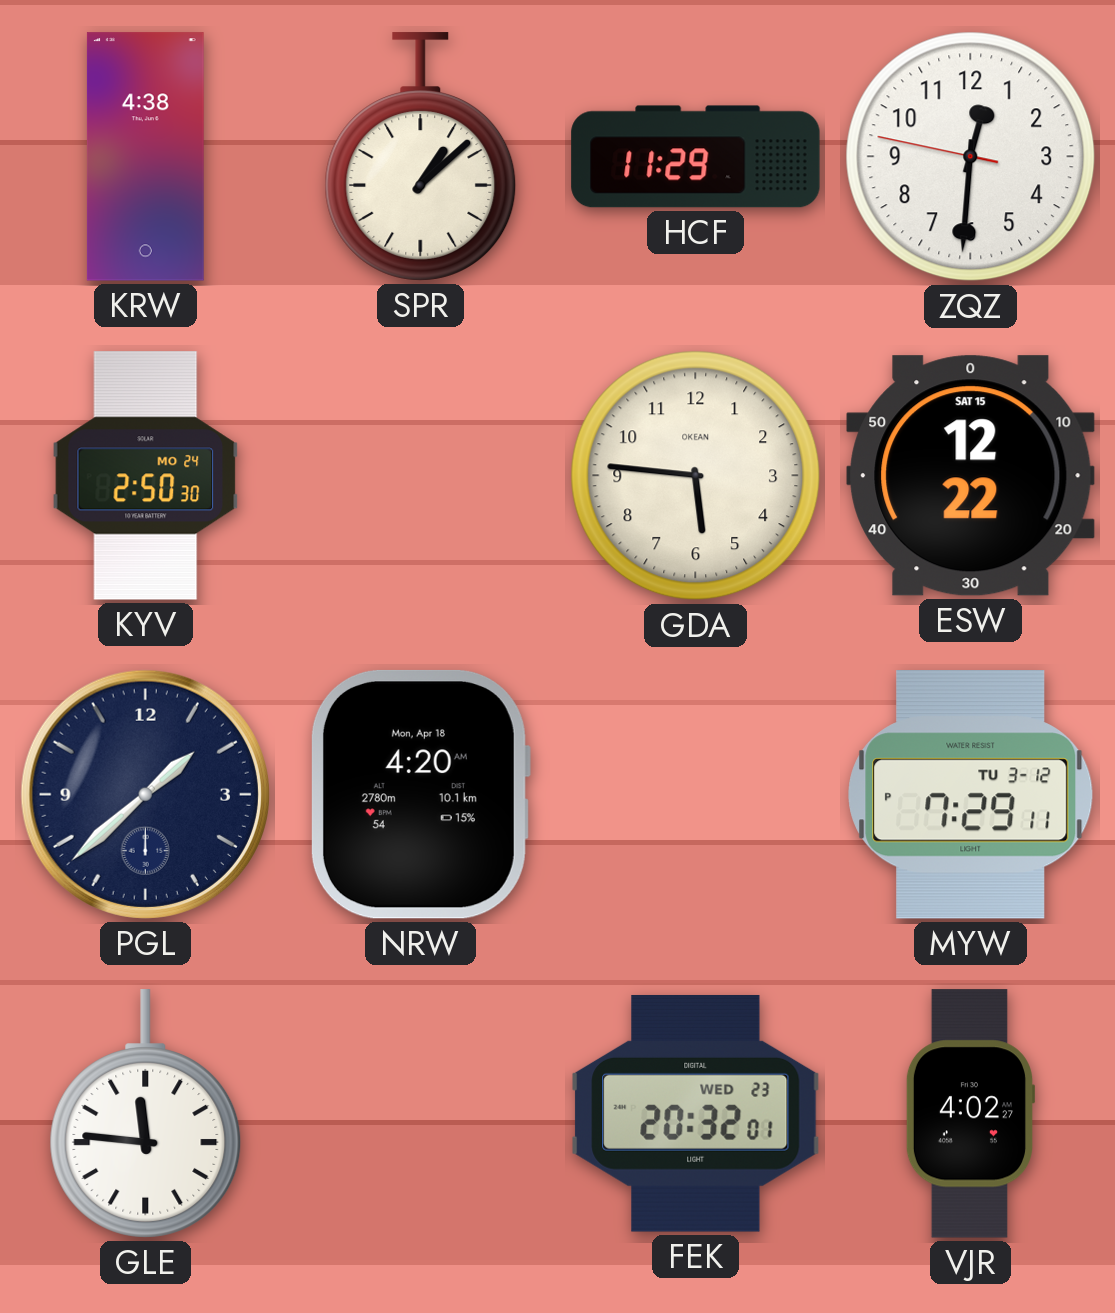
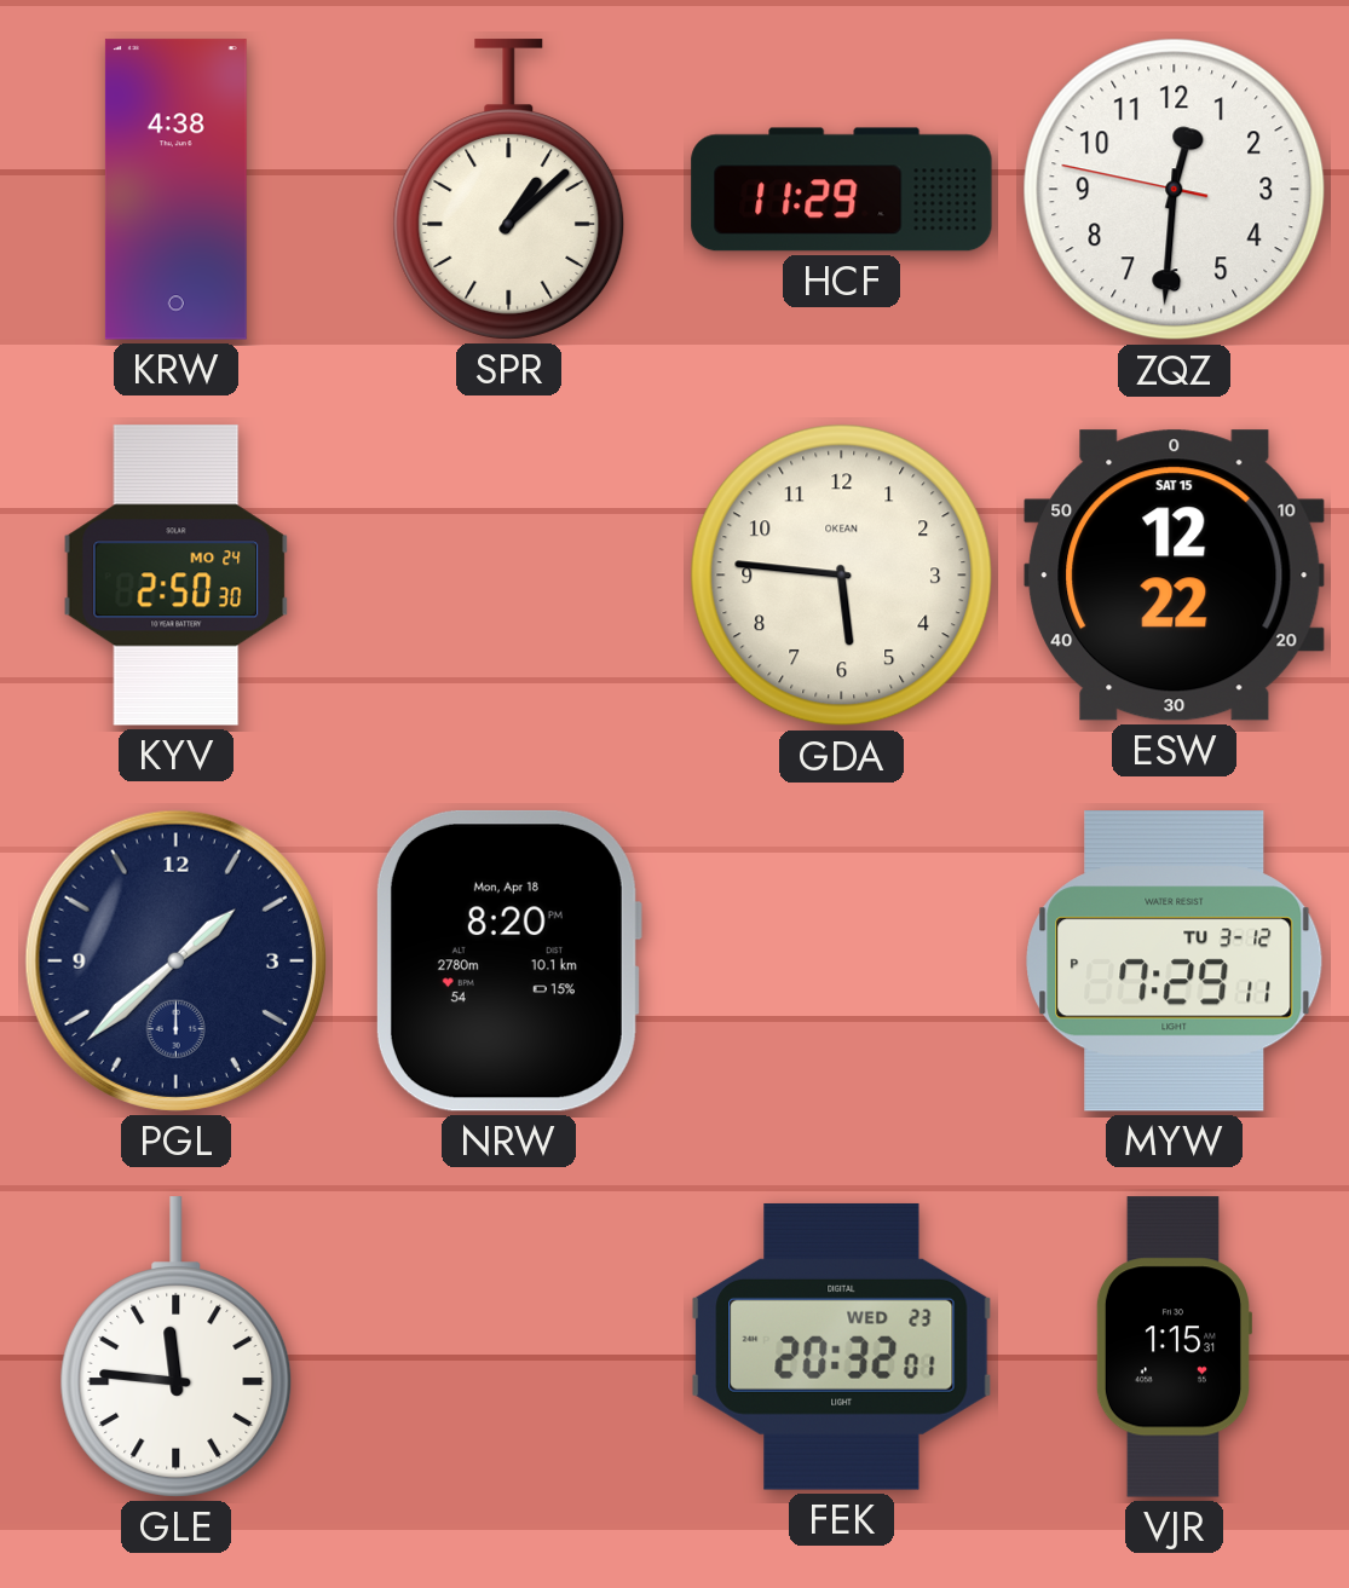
NRW: 4:20 -> 8:20
VJR: 4:02 -> 1:15
